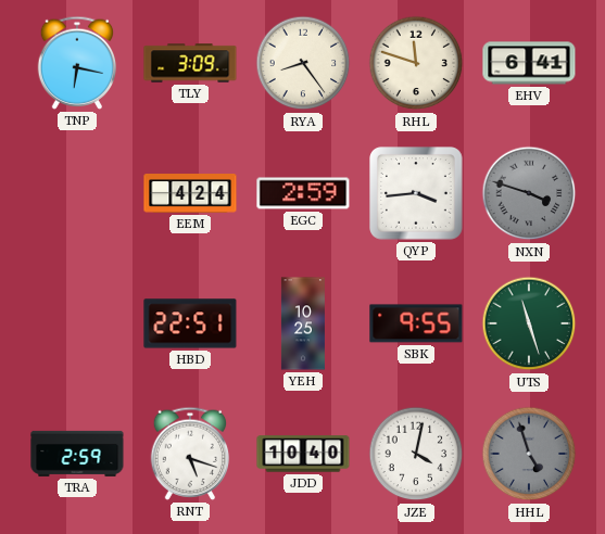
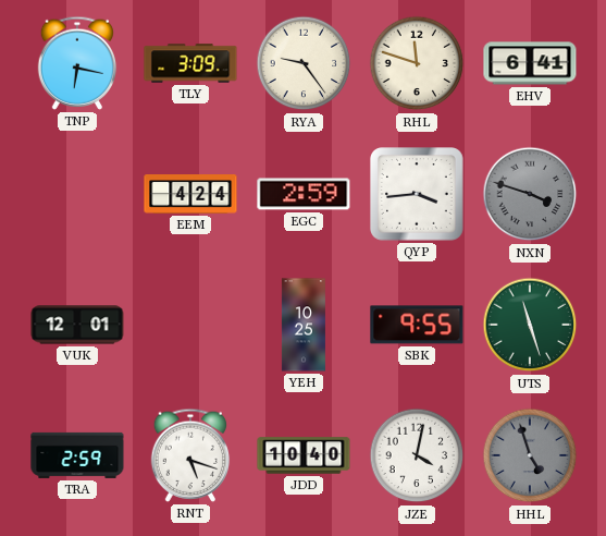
RYA: 8:24 -> 9:24
VUK: none -> 12:01
HBD: 22:51 -> none
